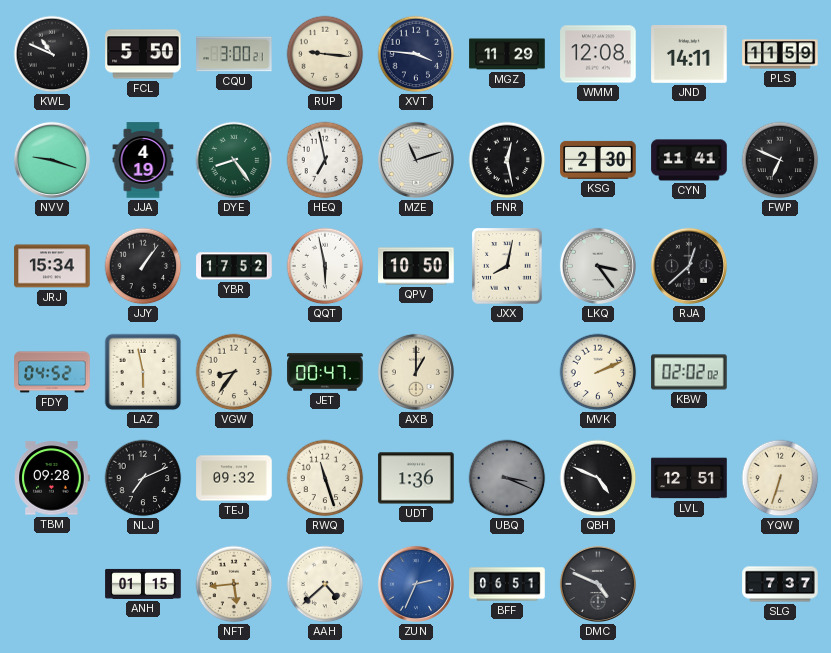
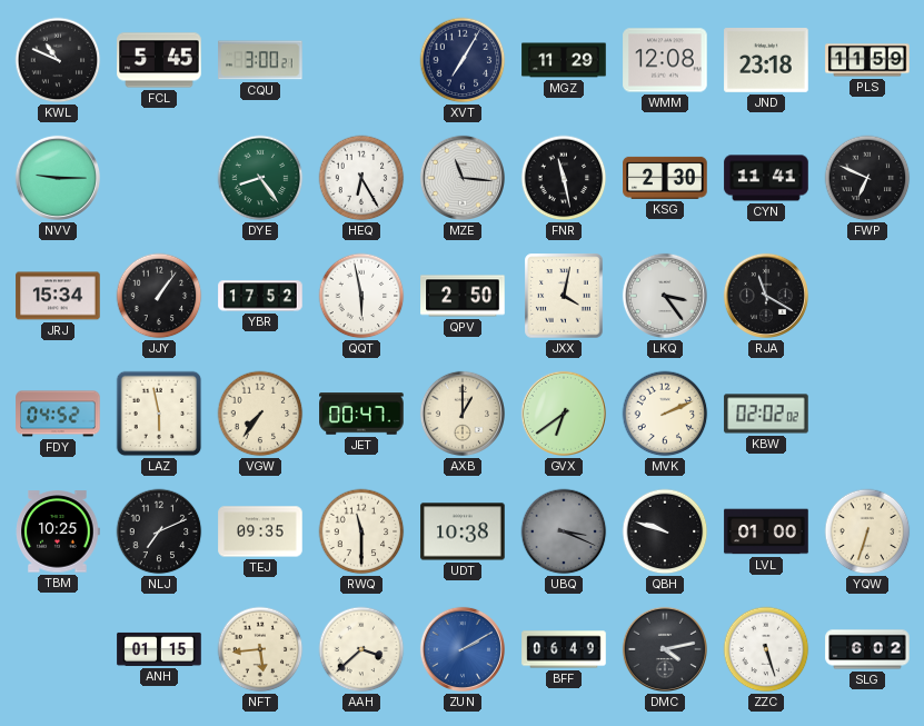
FCL: 5:50 -> 5:45
RUP: 9:16 -> none
XVT: 3:46 -> 7:05
JND: 14:11 -> 23:18
NVV: 9:18 -> 9:15
JJA: 4:19 -> none
HEQ: 6:58 -> 6:25
MZE: 11:12 -> 11:16
FNR: 12:28 -> 11:28
QPV: 10:50 -> 2:50
JXX: 8:02 -> 4:02
RJA: 12:38 -> 11:20
VGW: 8:36 -> 7:36
GVX: none -> 6:39
TBM: 09:28 -> 10:25
TEJ: 09:32 -> 09:35
RWQ: 11:27 -> 11:30
UDT: 1:36 -> 10:38
QBH: 4:49 -> 9:48
LVL: 12:51 -> 01:00
AAH: 4:38 -> 3:38
ZUN: 2:34 -> 2:10
BFF: 06:51 -> 06:49
DMC: 4:49 -> 4:13
ZZC: none -> 5:27
SLG: 7:37 -> 6:02
